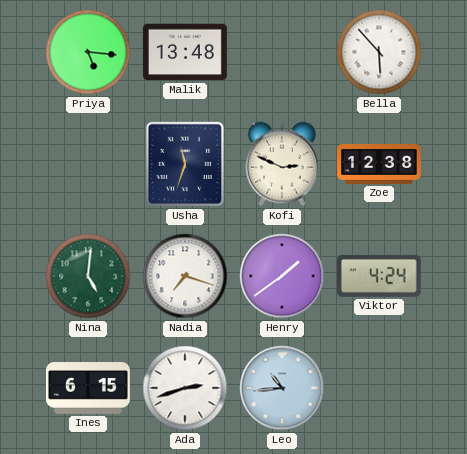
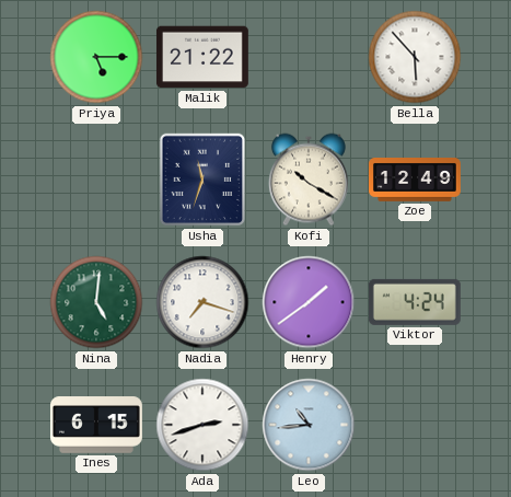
Priya: 5:16 -> 5:15
Malik: 13:48 -> 21:22
Kofi: 2:49 -> 10:20
Zoe: 12:38 -> 12:49
